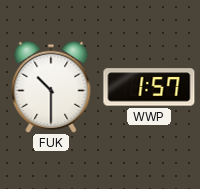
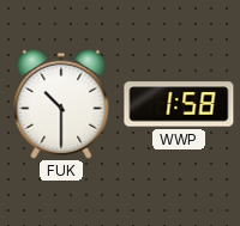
WWP: 1:57 -> 1:58
